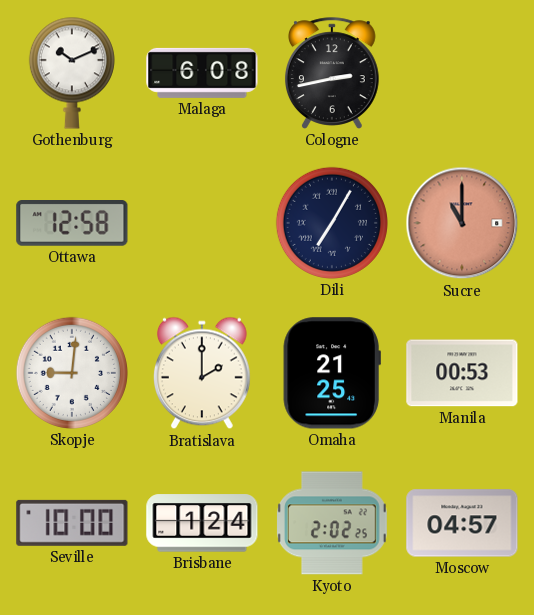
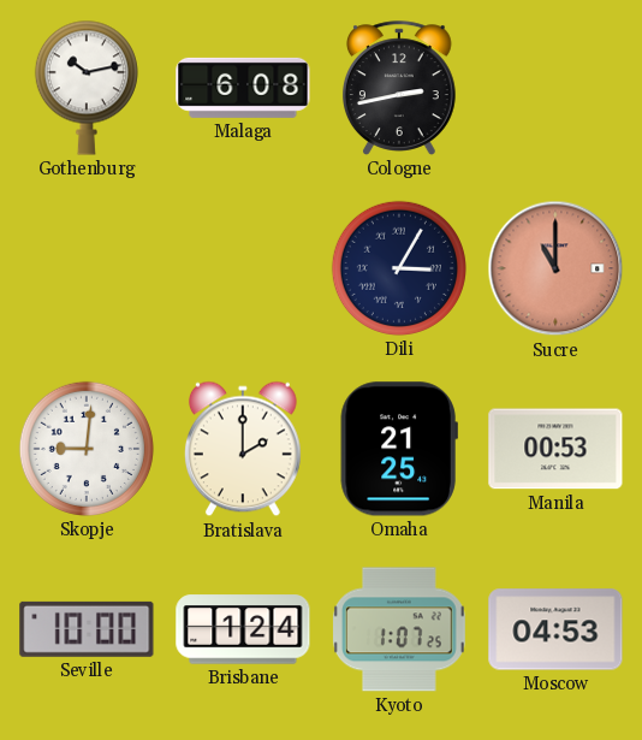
Gothenburg: 10:11 -> 10:13
Ottawa: 12:58 -> none
Dili: 7:05 -> 3:05
Kyoto: 2:02 -> 1:07
Moscow: 04:57 -> 04:53
